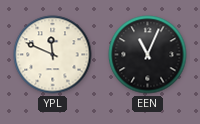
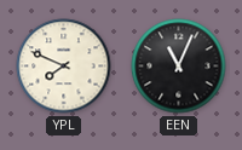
YPL: 11:49 -> 7:49
